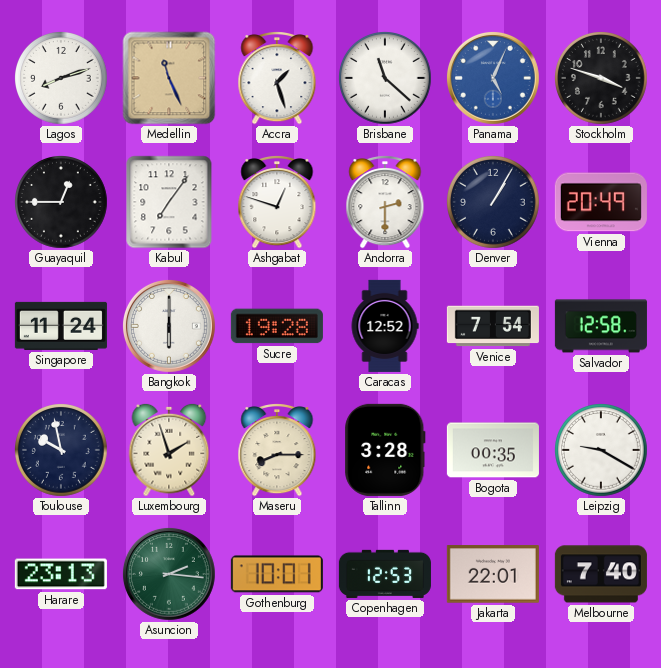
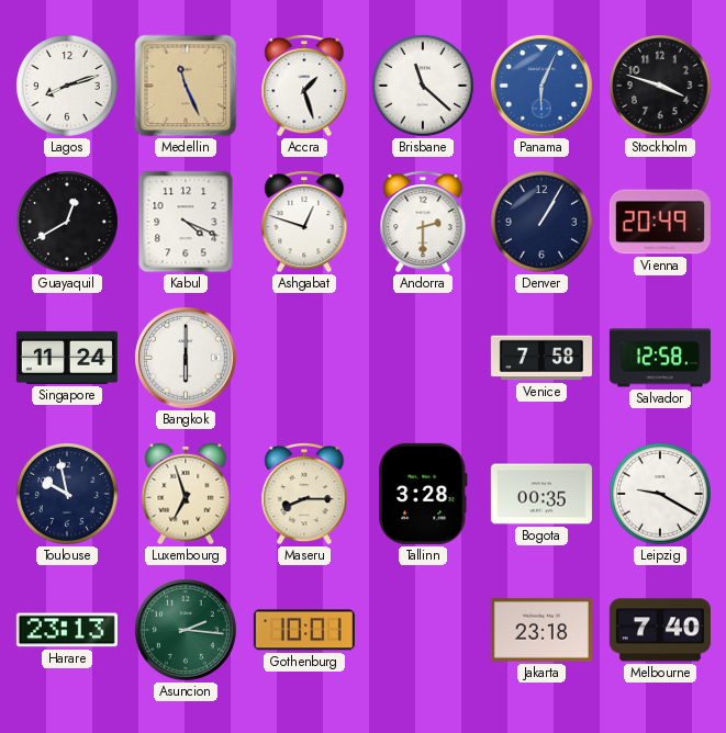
Panama: 5:04 -> 6:04
Guayaquil: 12:45 -> 12:40
Kabul: 7:06 -> 4:19
Sucre: 19:28 -> none
Caracas: 12:52 -> none
Venice: 7:54 -> 7:58
Luxembourg: 1:57 -> 6:57
Copenhagen: 12:53 -> none
Jakarta: 22:01 -> 23:18
